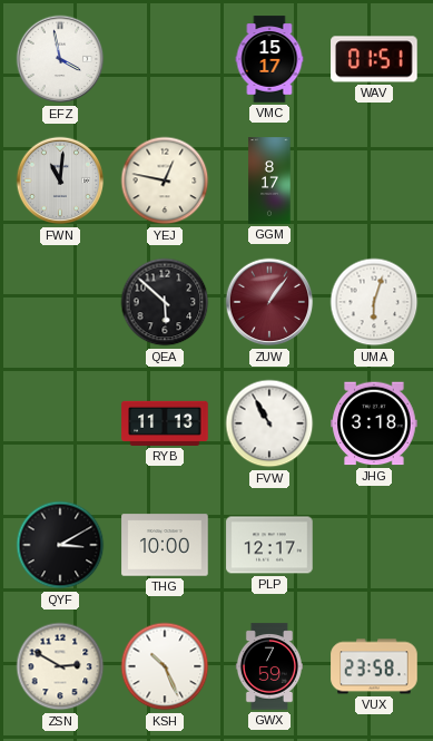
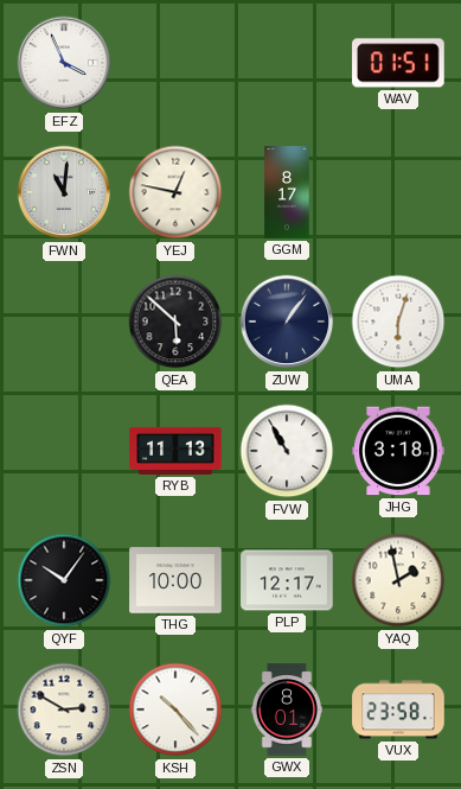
EFZ: 3:58 -> 3:56
VMC: 15:17 -> none
ZUW dial: burgundy -> navy
QYF: 3:10 -> 10:06
YAQ: none -> 1:58
KSH: 10:26 -> 10:23
GWX: 7:59 -> 8:01
